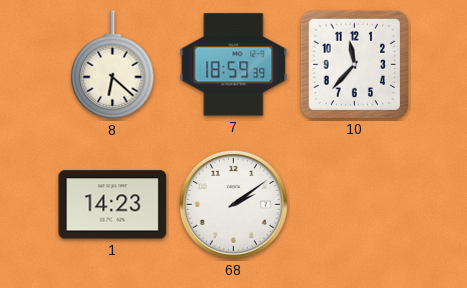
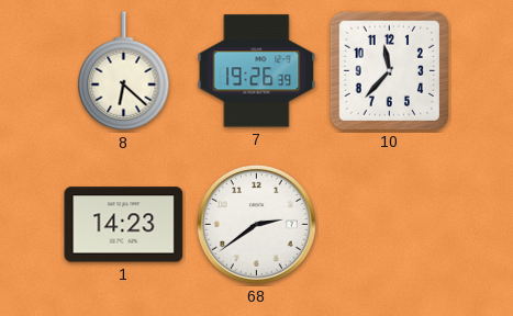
7: 18:59 -> 19:26
68: 2:09 -> 2:39
